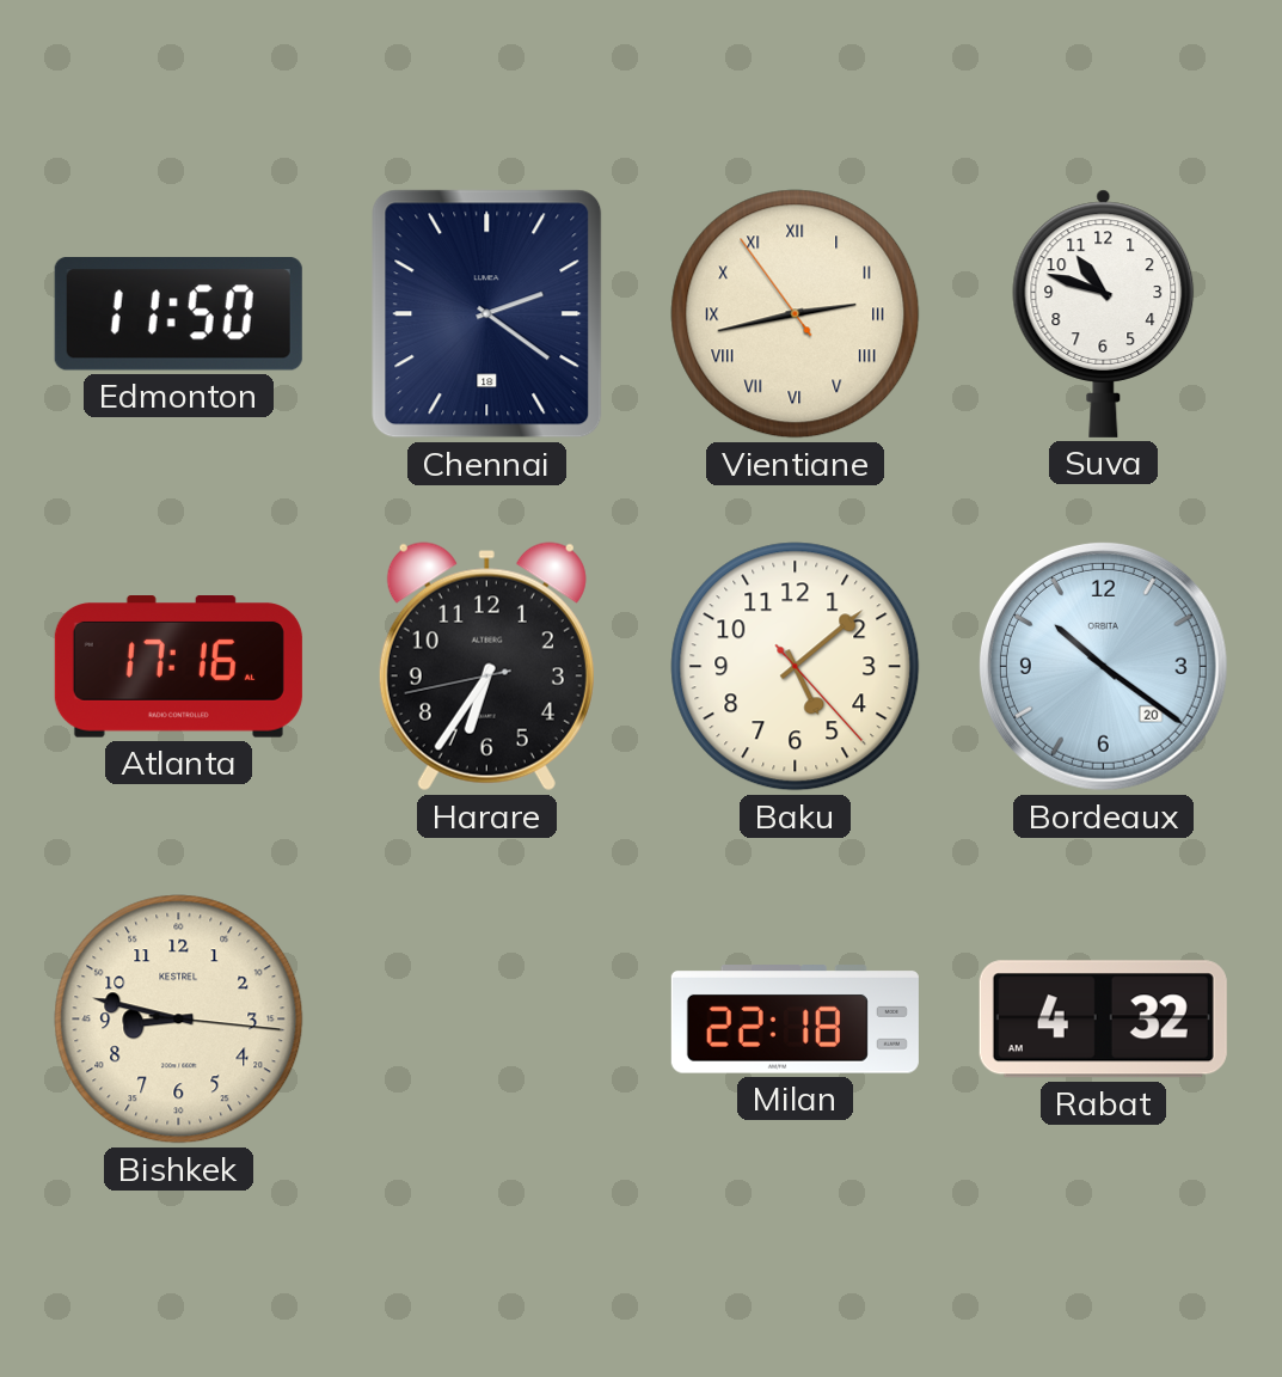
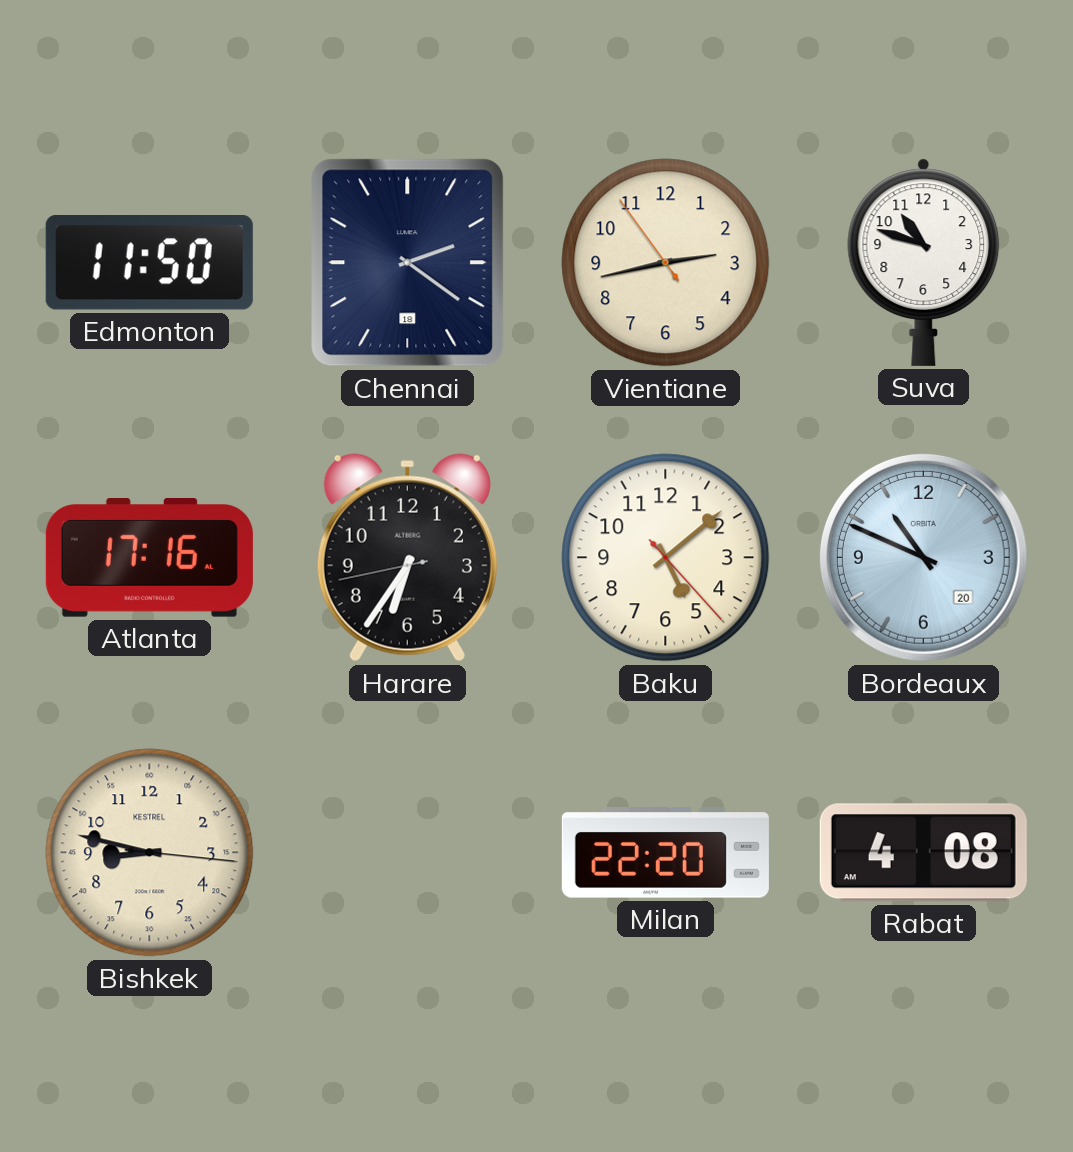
Vientiane numerals: Roman -> Arabic
Bordeaux: 10:21 -> 10:49
Milan: 22:18 -> 22:20
Rabat: 4:32 -> 4:08
